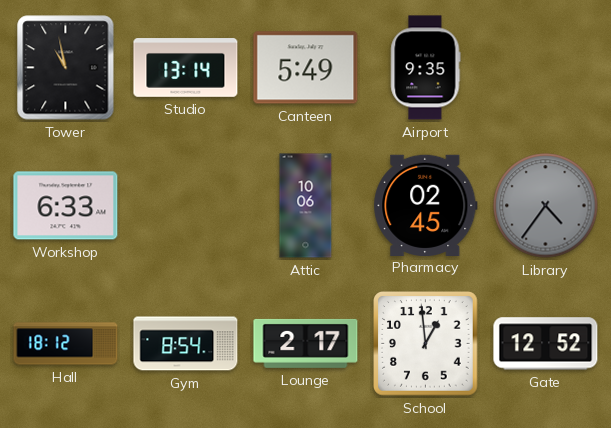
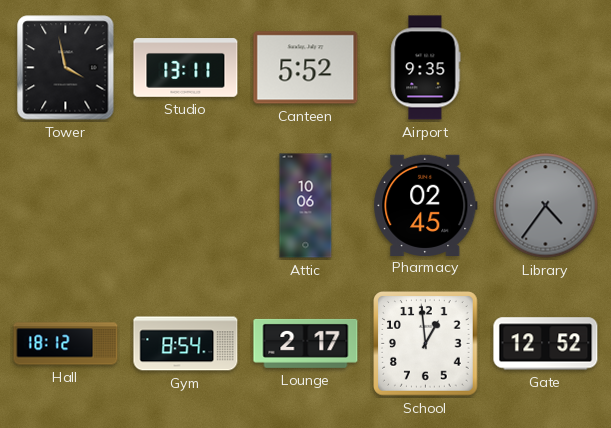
Tower: 10:58 -> 3:58
Studio: 13:14 -> 13:11
Canteen: 5:49 -> 5:52
Workshop: 6:33 -> none
